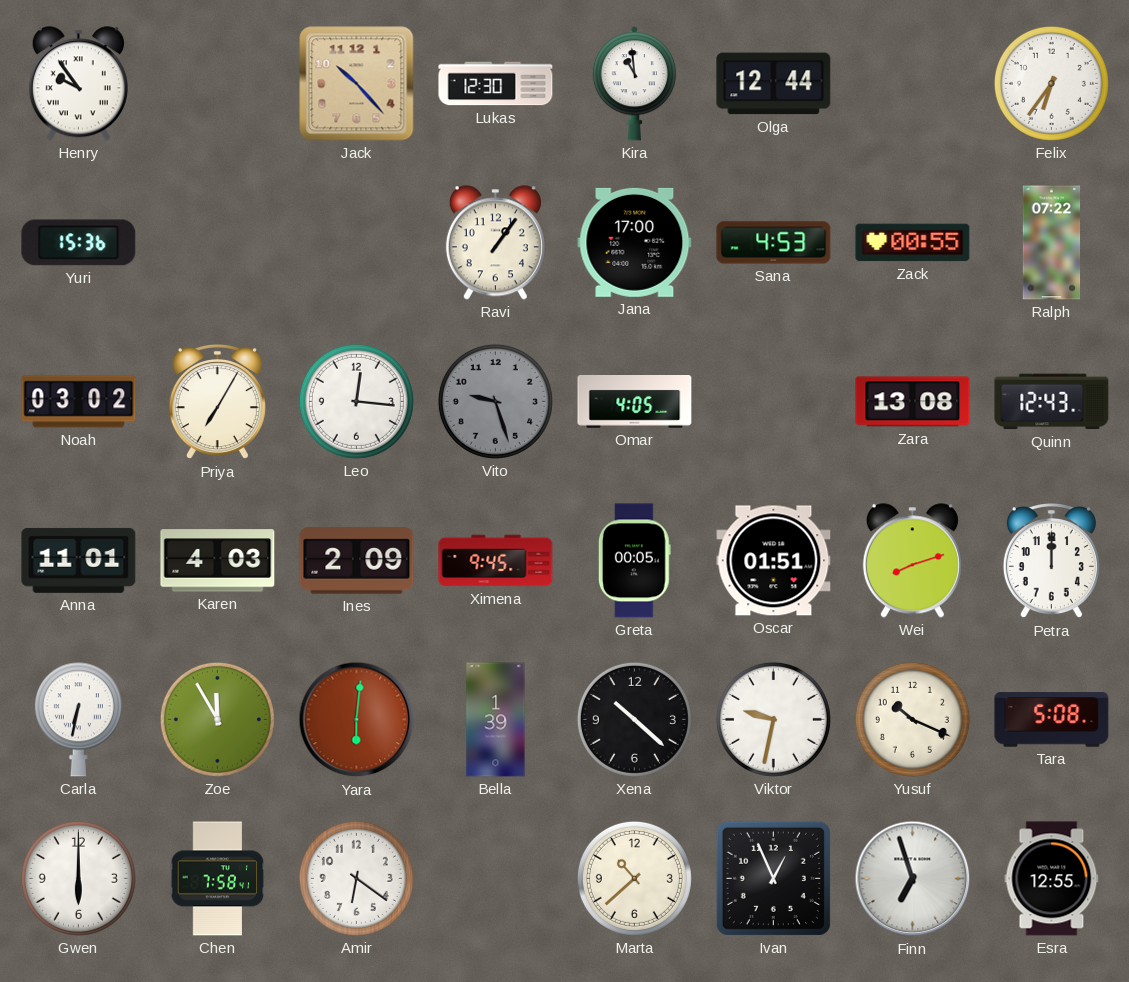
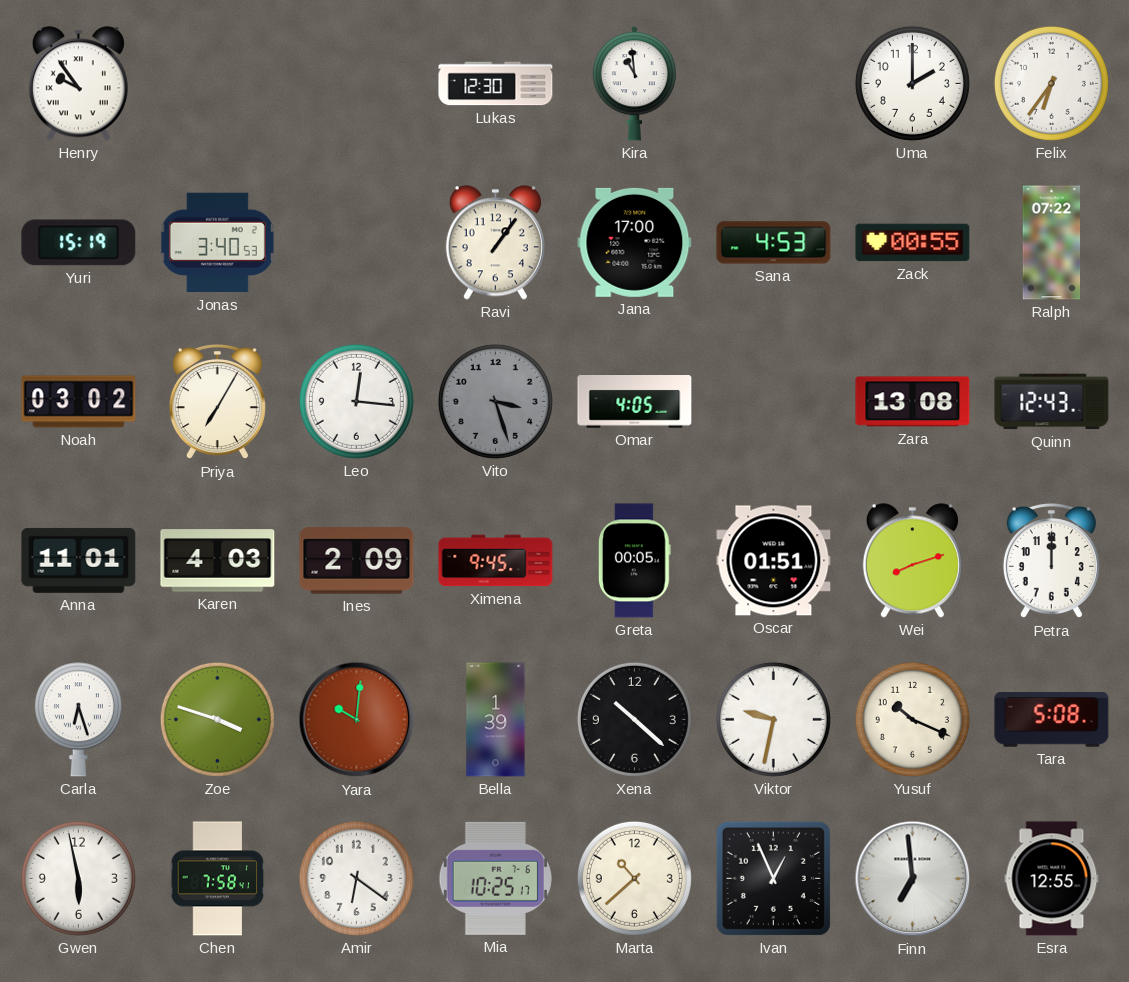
Jack: 10:23 -> none
Olga: 12:44 -> none
Uma: none -> 2:00
Yuri: 15:36 -> 15:19
Jonas: none -> 3:40
Vito: 9:27 -> 3:27
Carla: 6:32 -> 6:27
Zoe: 11:55 -> 3:48
Yara: 6:01 -> 10:01
Gwen: 6:00 -> 5:58
Mia: none -> 10:25
Finn: 6:57 -> 6:59
